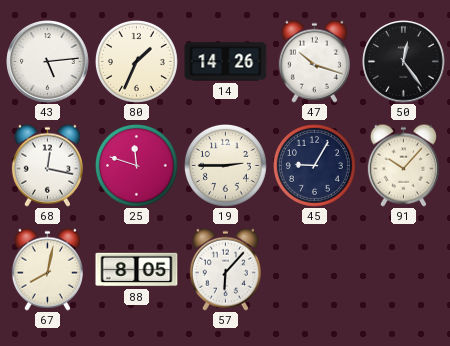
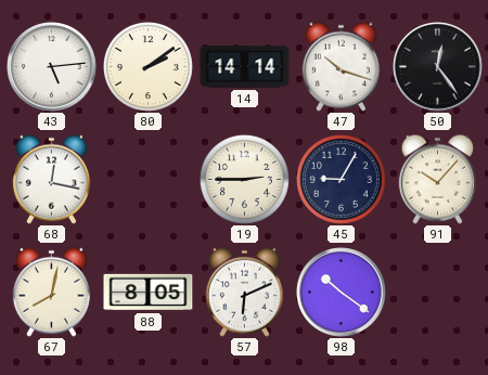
80: 1:34 -> 2:09
14: 14:26 -> 14:14
25: 11:48 -> none
57: 6:07 -> 6:11
98: none -> 10:21
